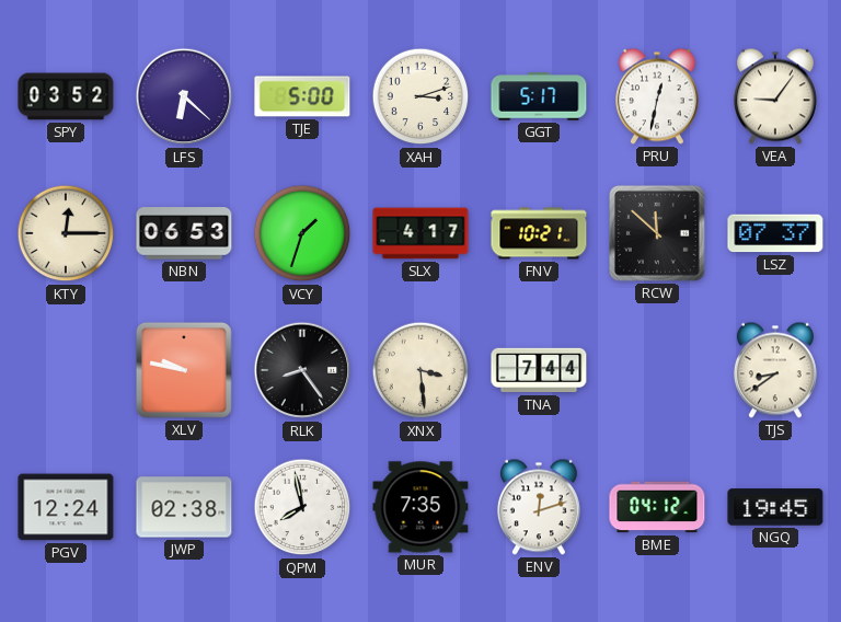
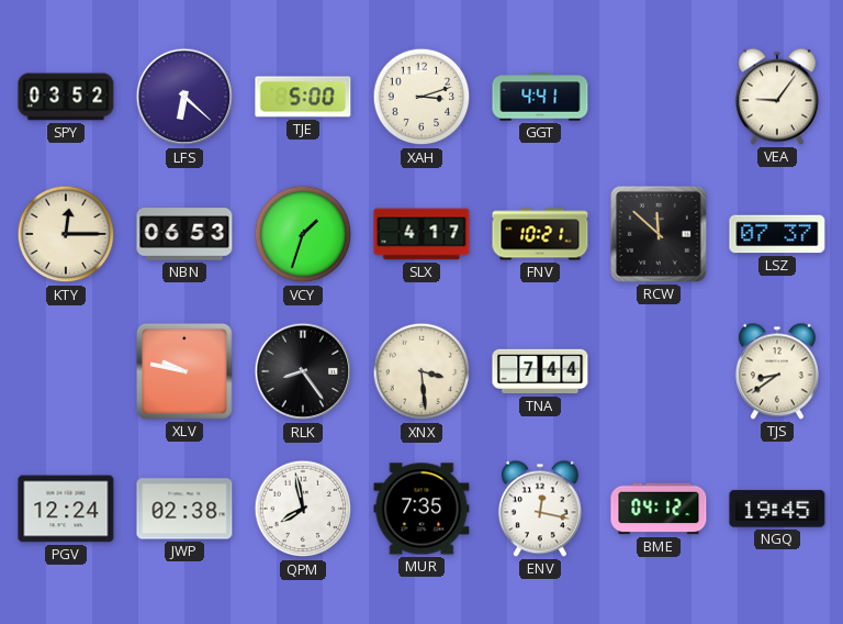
GGT: 5:17 -> 4:41
PRU: 12:32 -> none
ENV: 12:12 -> 12:17
